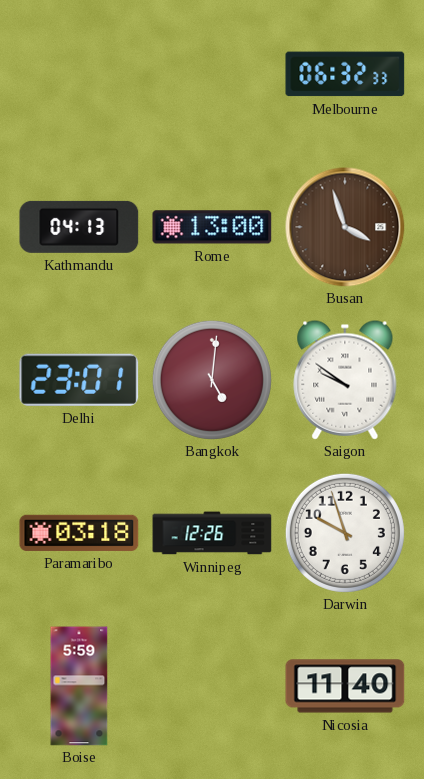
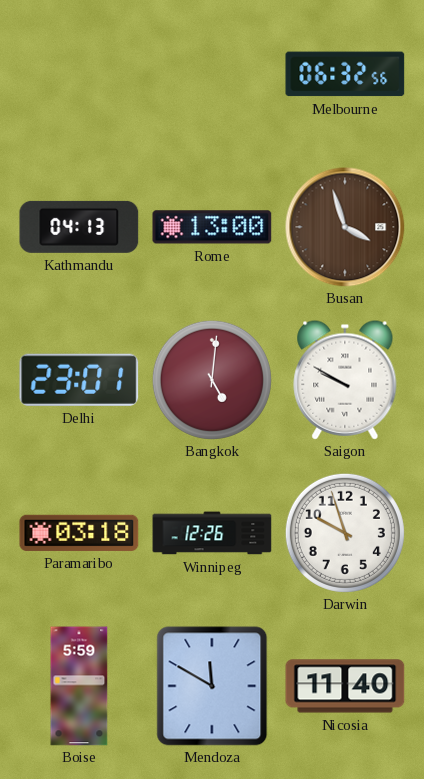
Melbourne: 06:32:33 -> 06:32:56
Saigon: 9:51 -> 9:50
Mendoza: none -> 11:50
